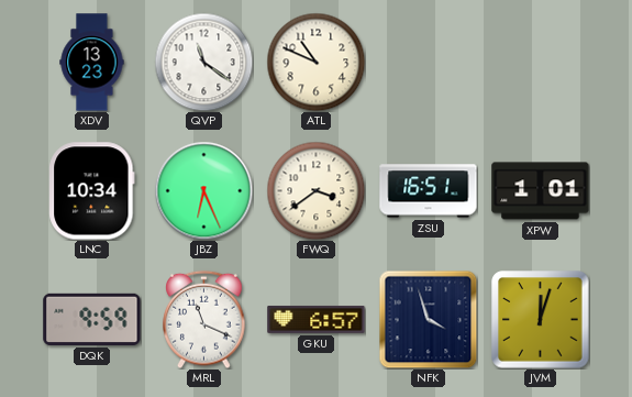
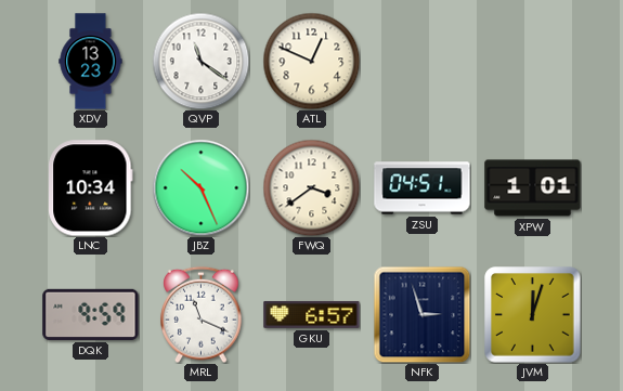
ATL: 10:49 -> 12:49
JBZ: 6:26 -> 10:26
ZSU: 16:51 -> 04:51
NFK: 3:57 -> 2:57
